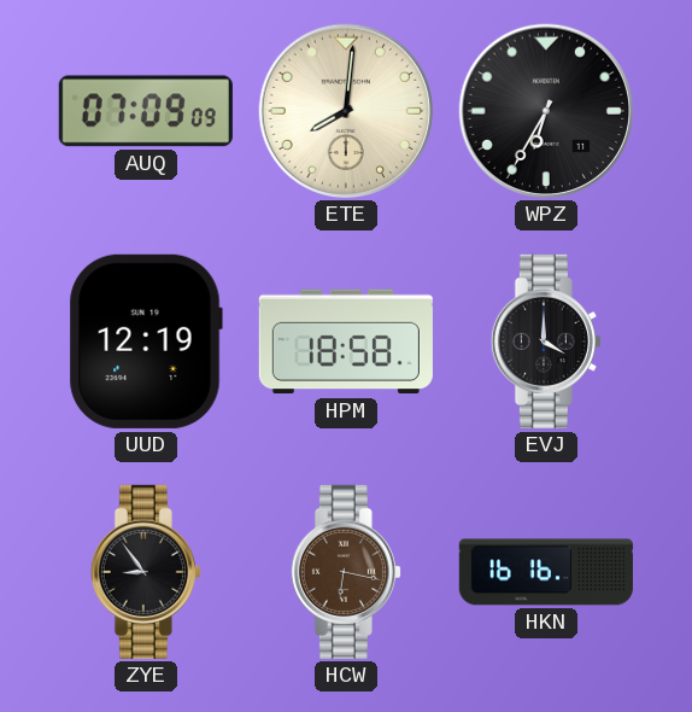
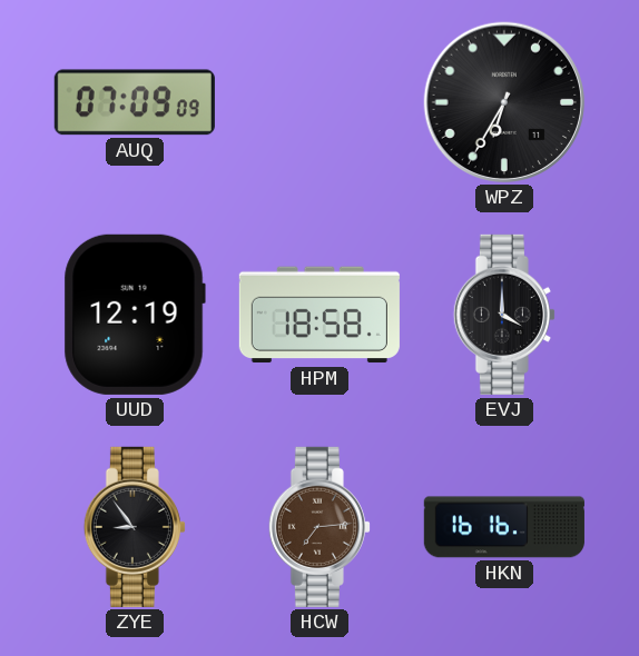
ETE: 8:01 -> none
HCW: 6:17 -> 7:14
